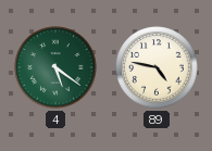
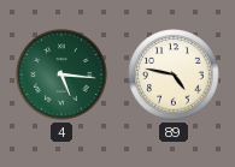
4: 5:21 -> 5:16
